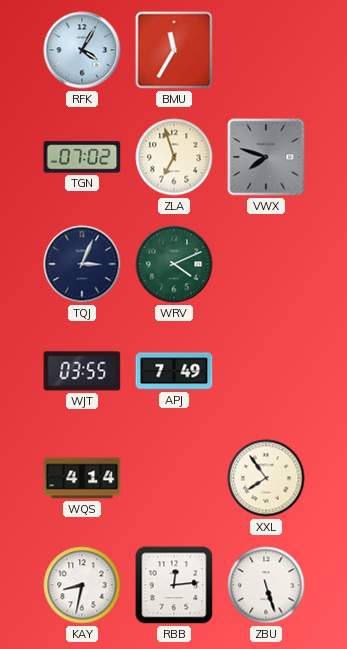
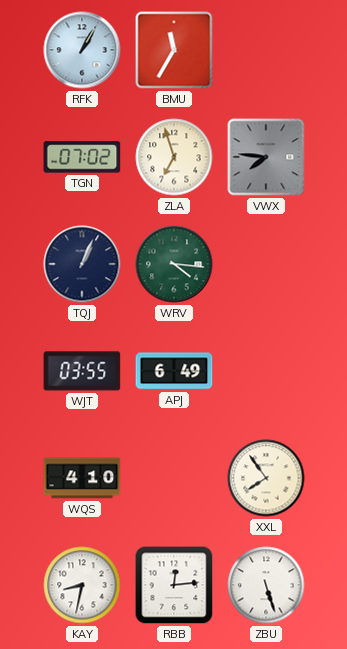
RFK: 4:05 -> 1:05
VWX: 7:48 -> 7:46
TQJ: 3:04 -> 1:04
WRV: 4:11 -> 4:16
APJ: 7:49 -> 6:49
WQS: 4:14 -> 4:10
